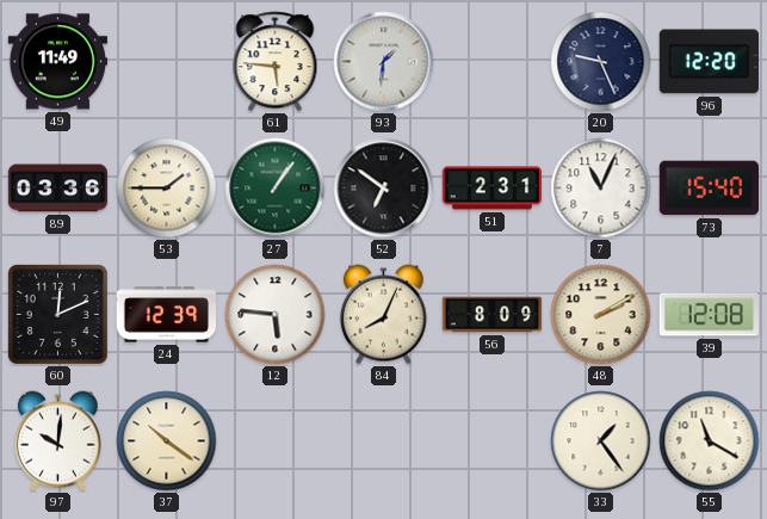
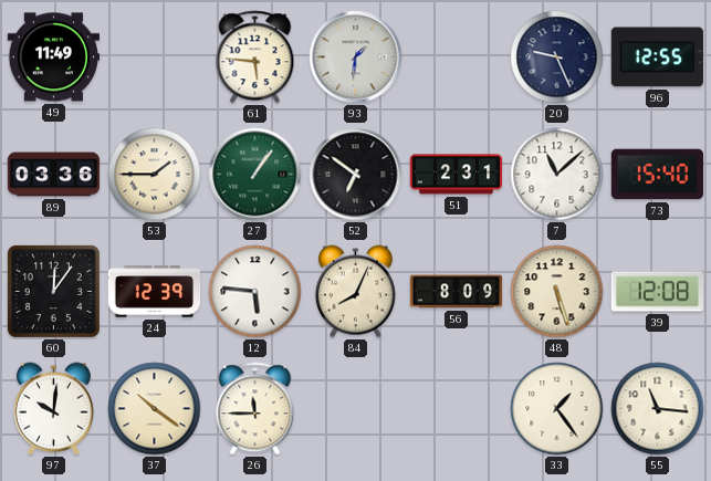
96: 12:20 -> 12:55
7: 11:04 -> 11:08
60: 12:11 -> 12:06
48: 2:10 -> 5:27
26: none -> 11:45
55: 11:20 -> 11:16
